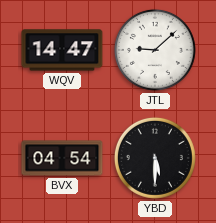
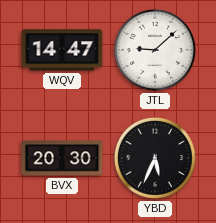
BVX: 04:54 -> 20:30
YBD: 5:30 -> 5:34
